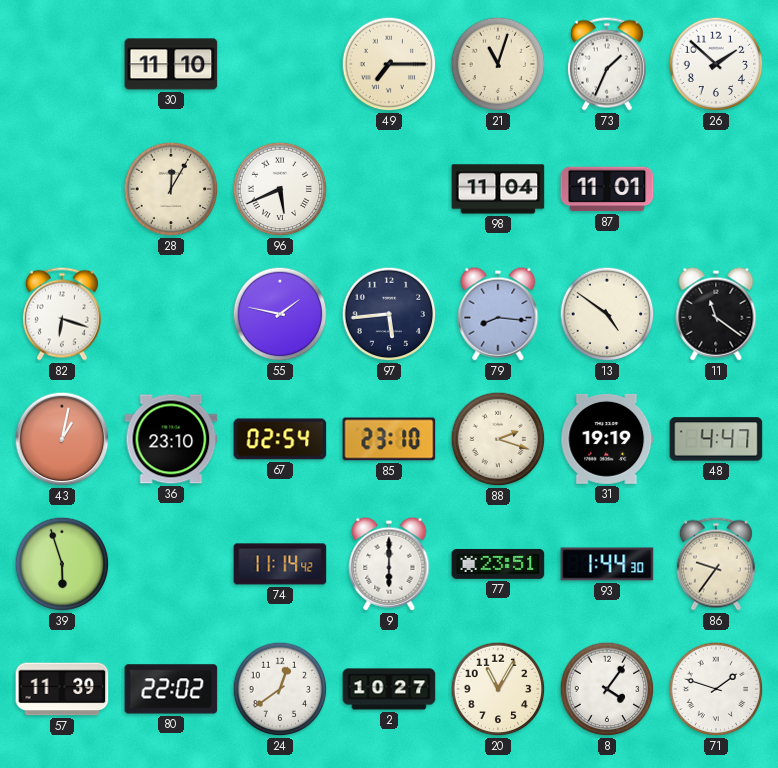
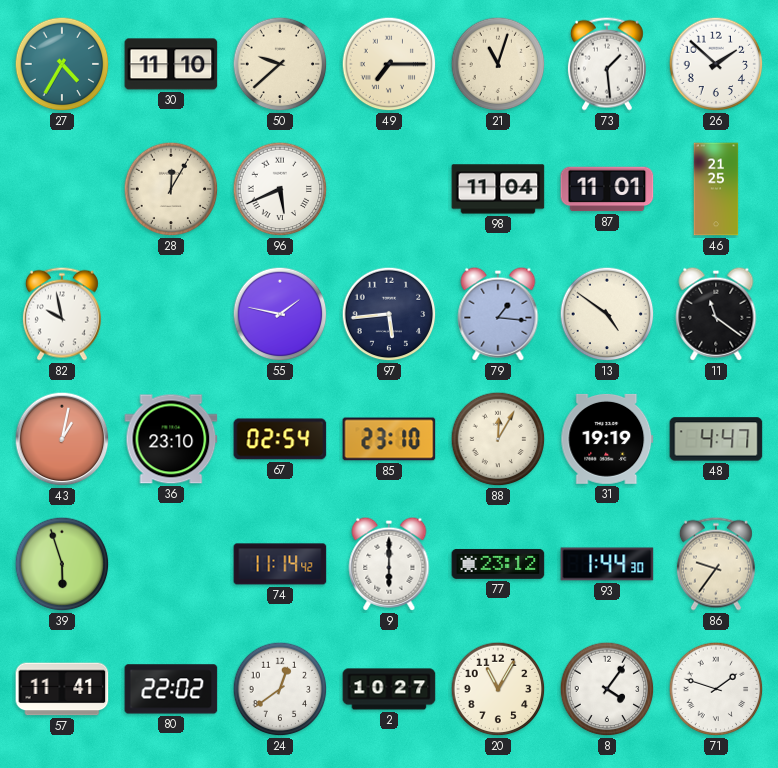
27: none -> 4:35
50: none -> 9:38
73: 1:34 -> 1:29
46: none -> 21:25
82: 6:18 -> 9:58
79: 8:16 -> 1:16
88: 2:18 -> 12:05
77: 23:51 -> 23:12
57: 11:39 -> 11:41
